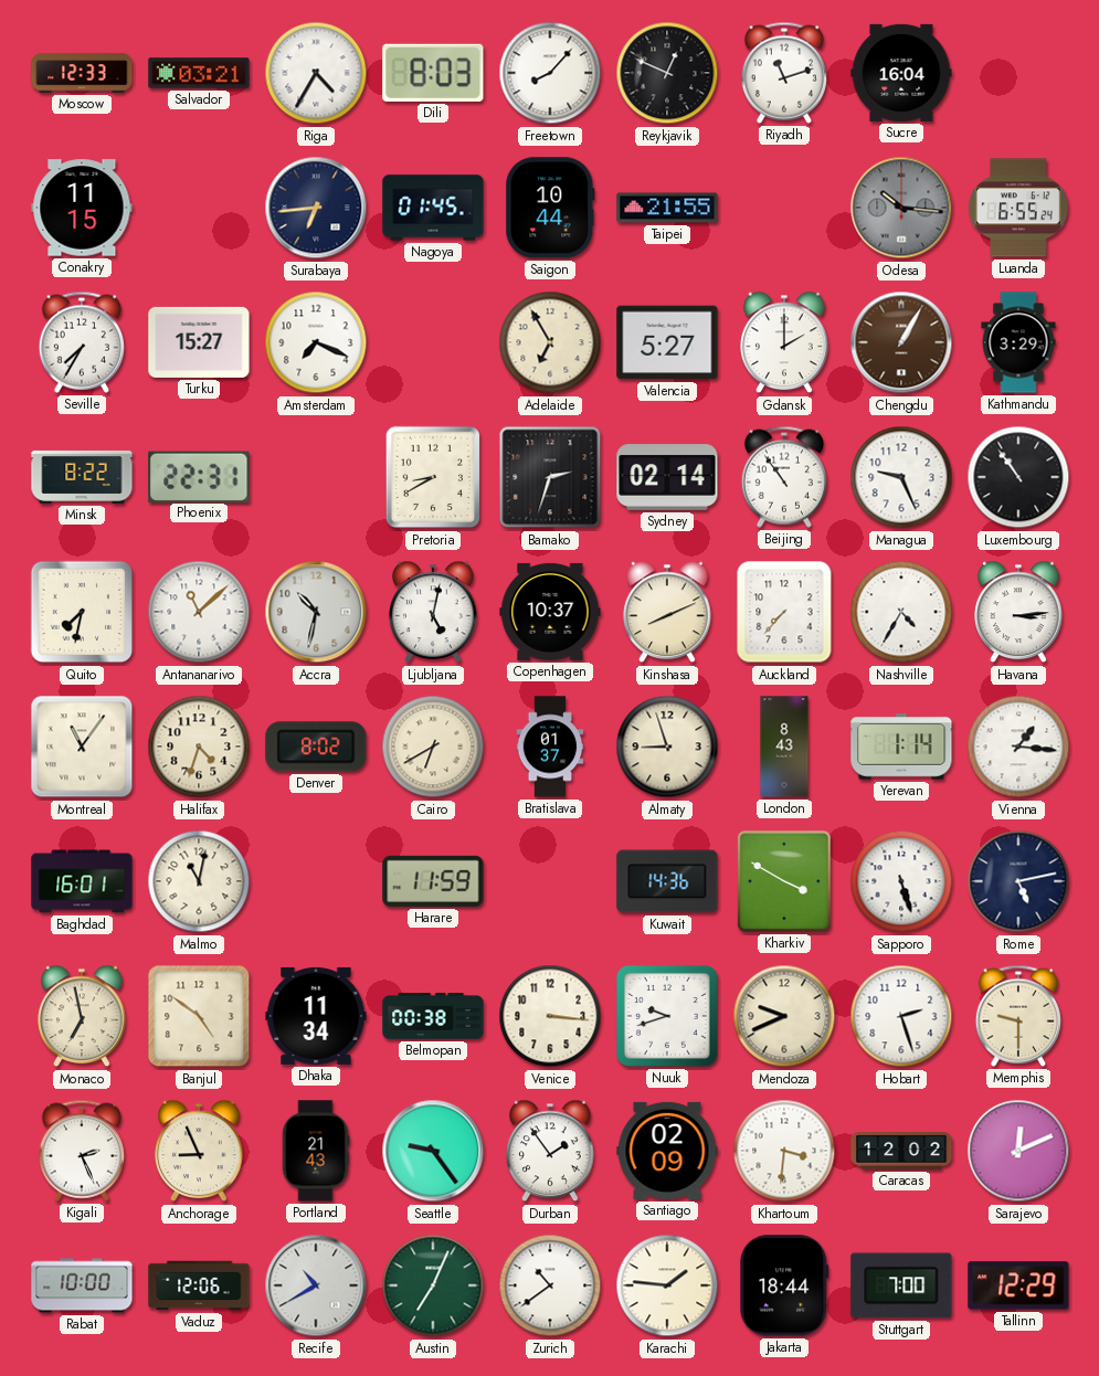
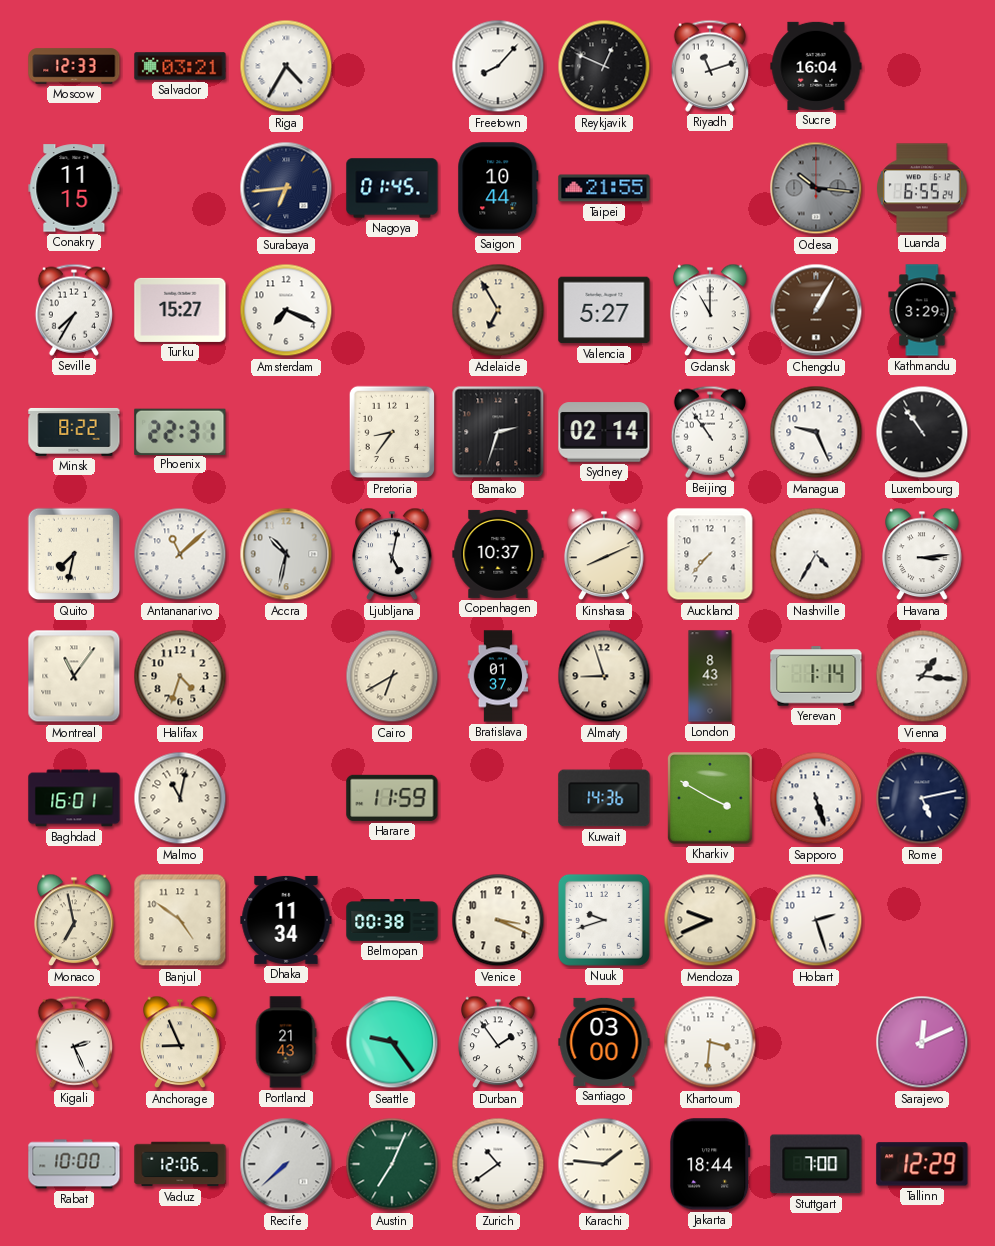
Dili: 8:03 -> none
Gdansk: 2:00 -> 11:00
Pretoria: 8:40 -> 8:36
Denver: 8:02 -> none
Venice: 3:16 -> 3:19
Memphis: 9:30 -> none
Santiago: 02:09 -> 03:00
Caracas: 12:02 -> none
Recife: 10:40 -> 7:38
